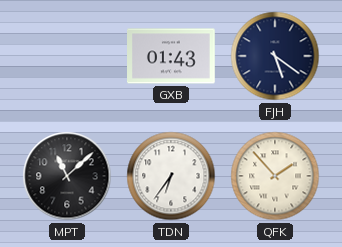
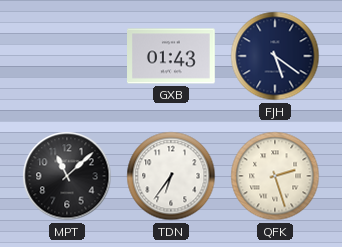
QFK: 1:53 -> 2:27
